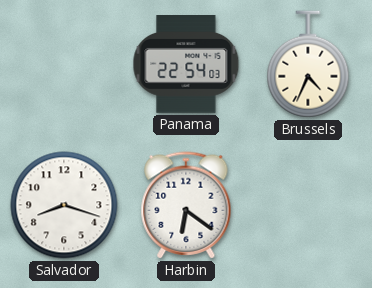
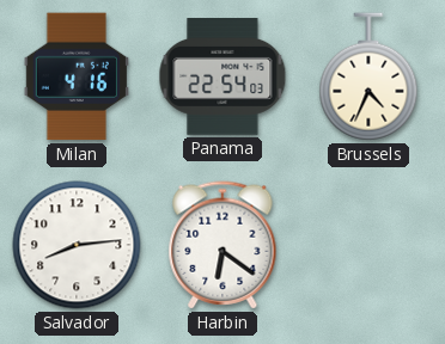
Milan: none -> 4:16
Salvador: 8:18 -> 8:14
